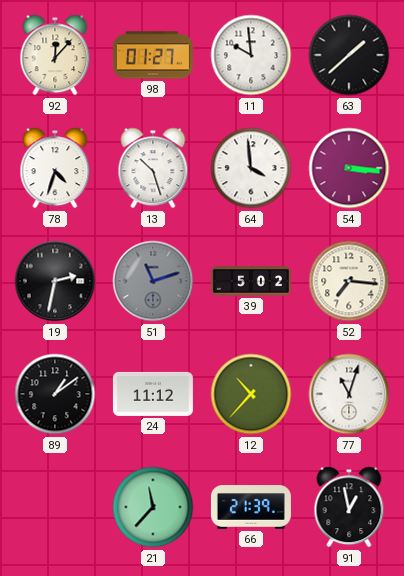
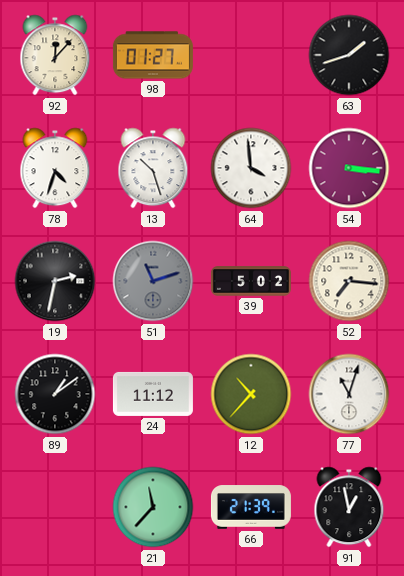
11: 9:59 -> none
63: 1:38 -> 1:42
